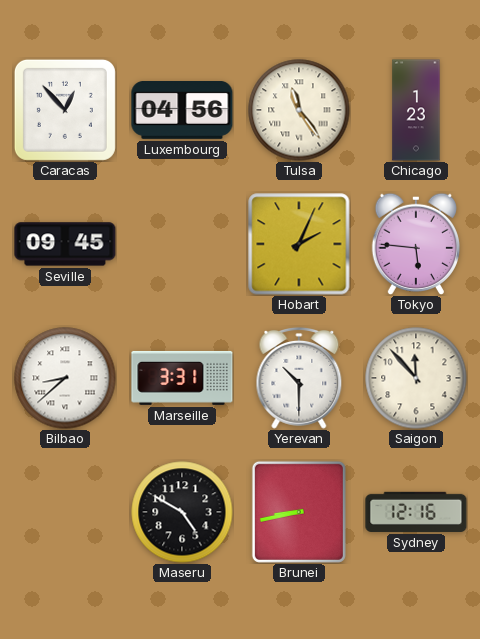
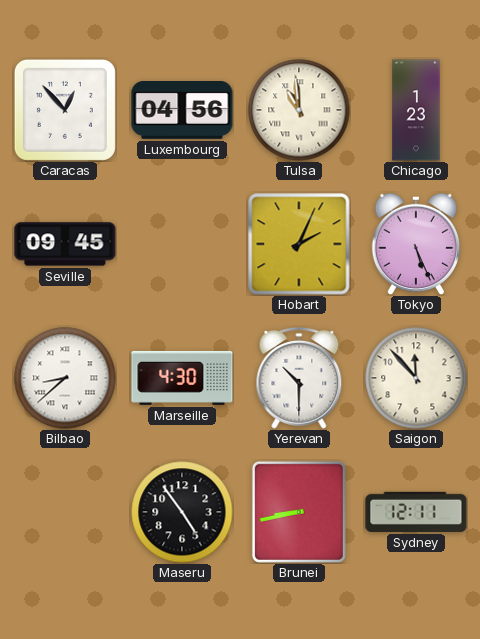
Tulsa: 11:24 -> 10:59
Tokyo: 5:46 -> 5:26
Marseille: 3:31 -> 4:30
Maseru: 4:50 -> 4:54
Sydney: 12:16 -> 12:11
